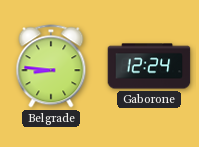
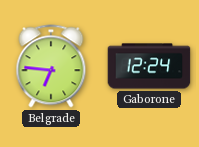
Belgrade: 8:46 -> 6:46
